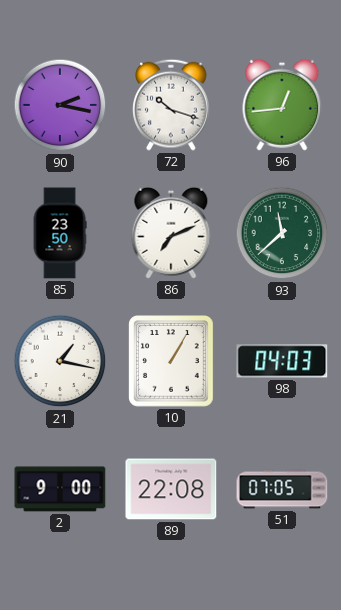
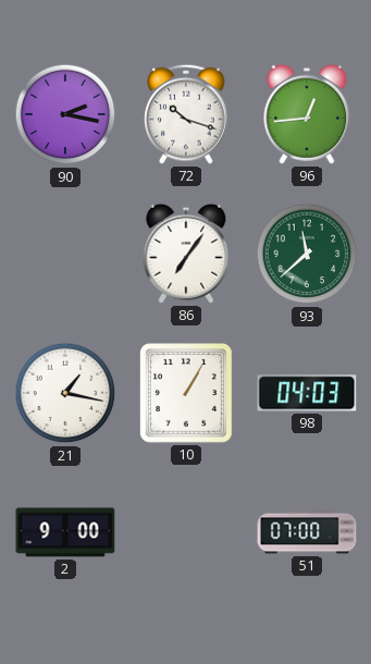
85: 23:50 -> none
86: 7:11 -> 7:06
89: 22:08 -> none
51: 07:05 -> 07:00
